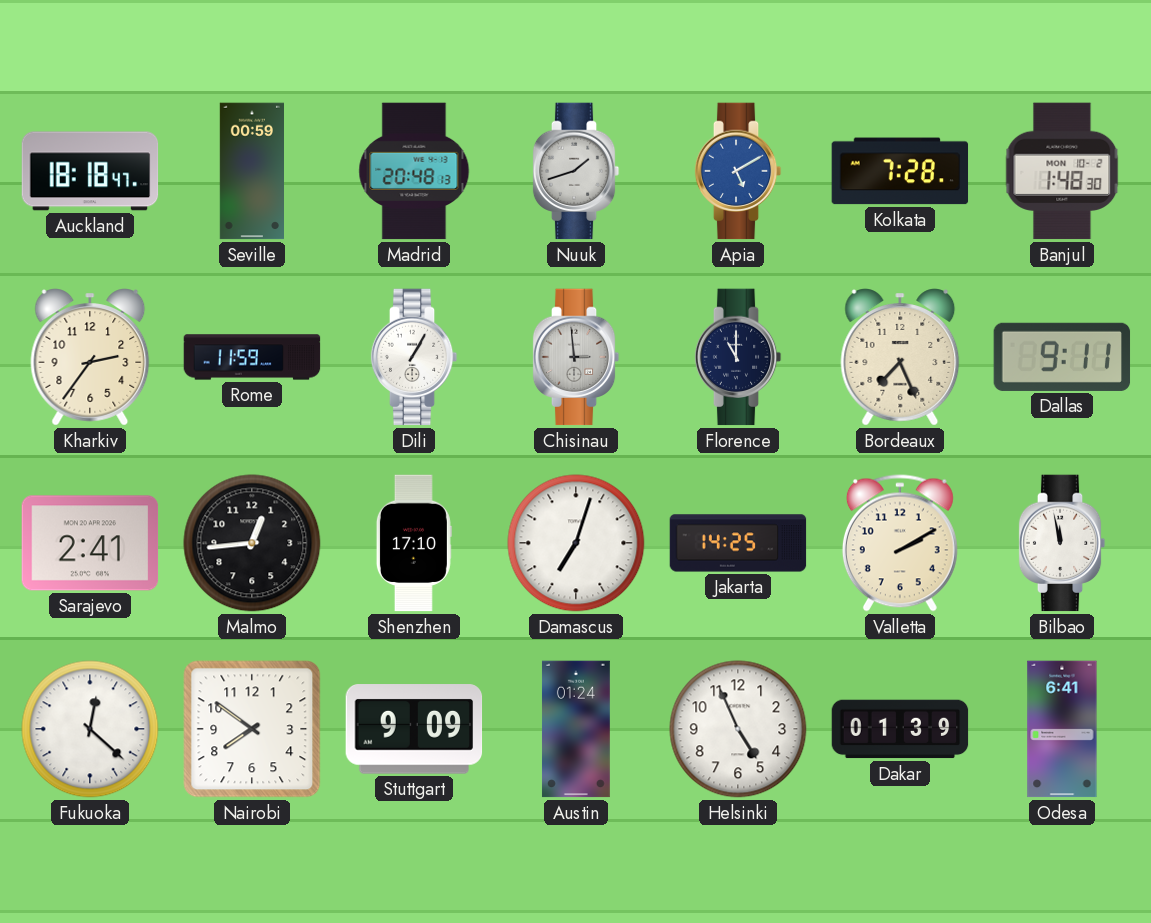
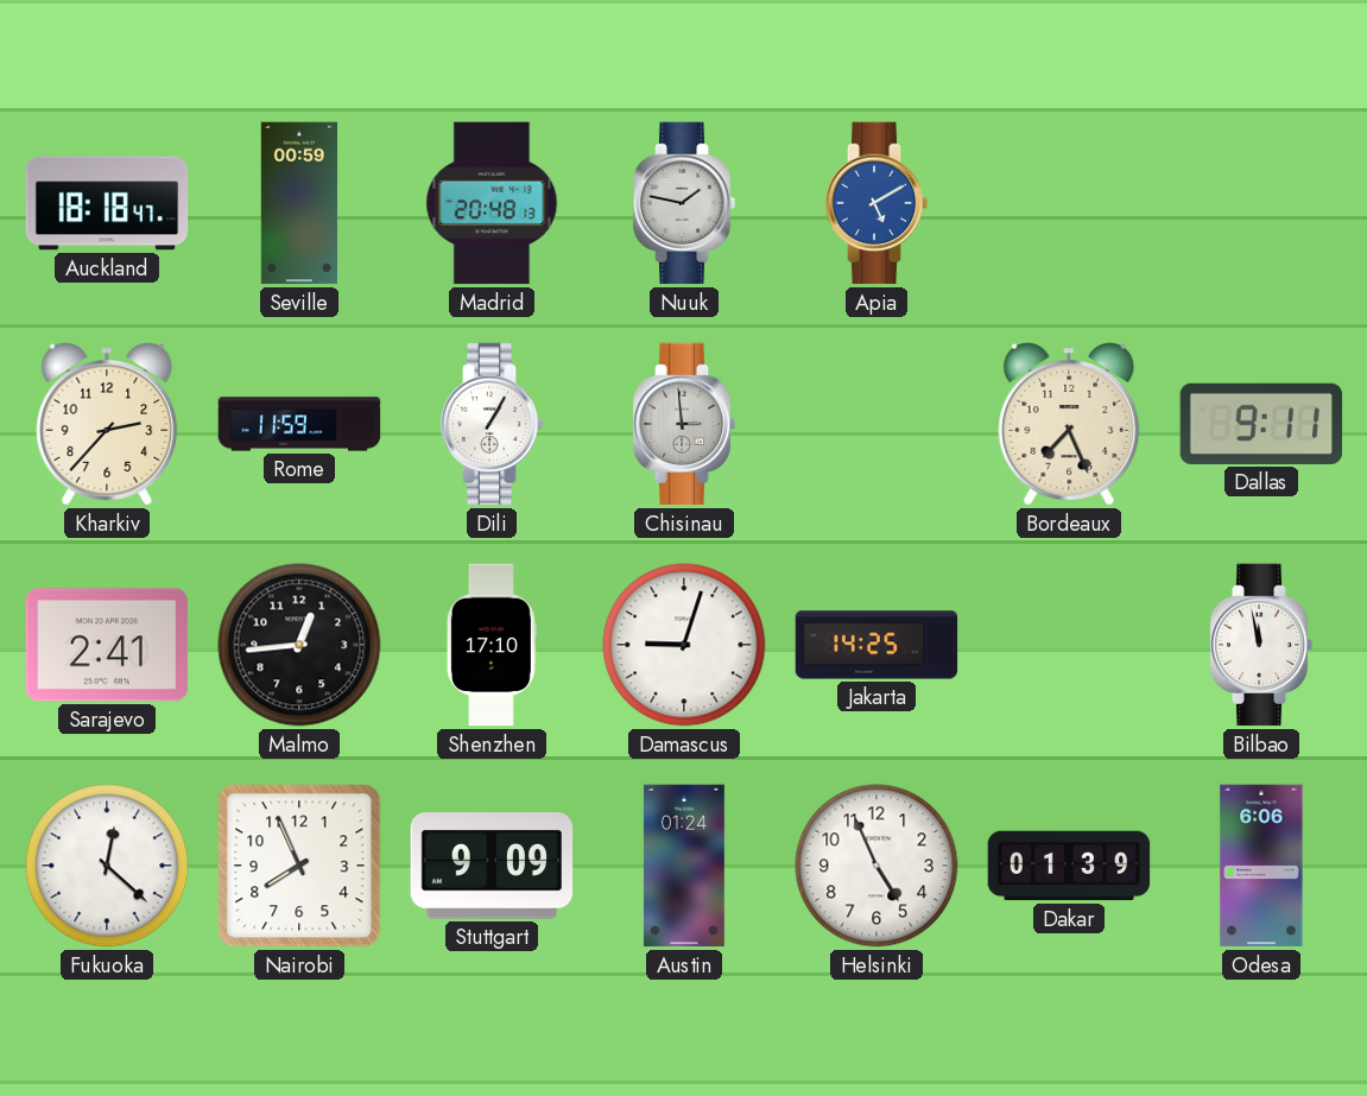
Nuuk: 1:42 -> 1:47
Kolkata: 7:28 -> none
Banjul: 1:48 -> none
Kharkiv: 2:36 -> 2:37
Florence: 11:00 -> none
Damascus: 7:03 -> 9:03
Valletta: 2:10 -> none
Nairobi: 7:51 -> 7:56
Odesa: 6:41 -> 6:06
